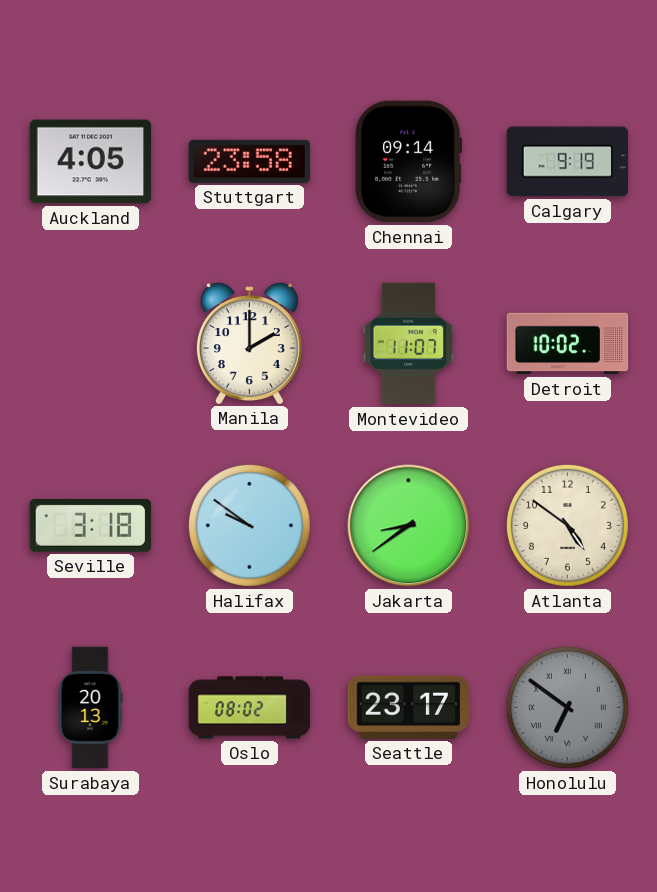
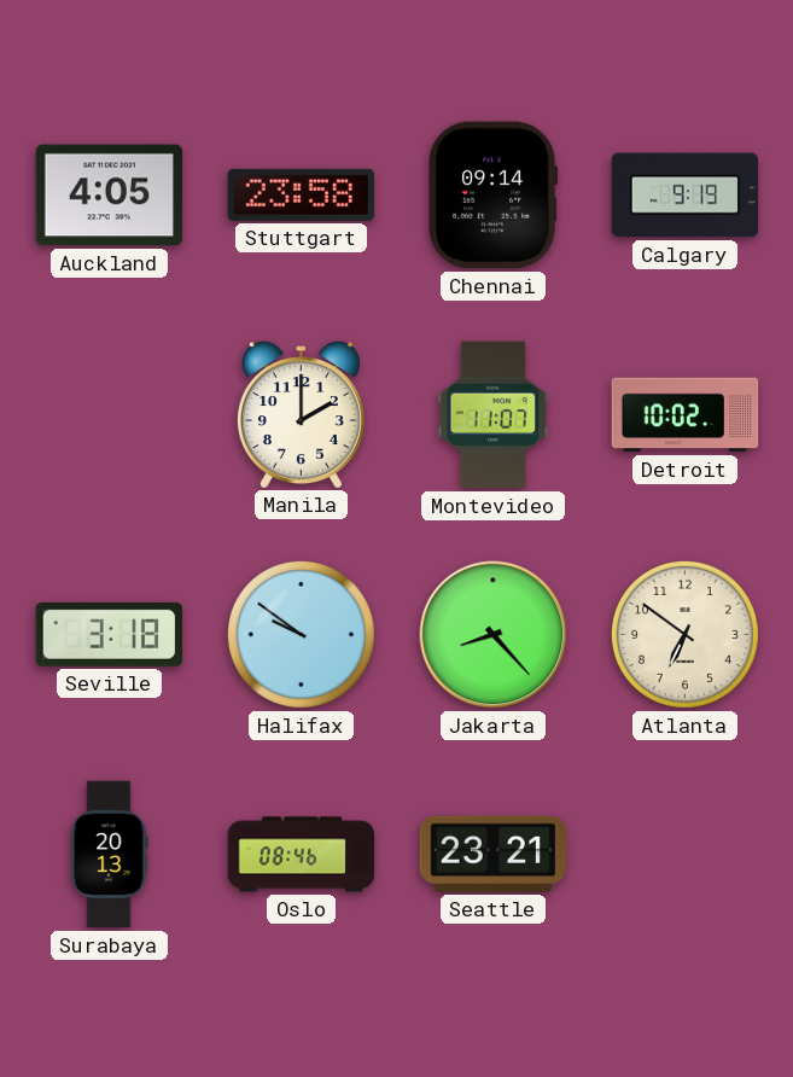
Jakarta: 8:39 -> 8:23
Atlanta: 4:51 -> 6:51
Oslo: 08:02 -> 08:46
Seattle: 23:17 -> 23:21
Honolulu: 6:51 -> none
